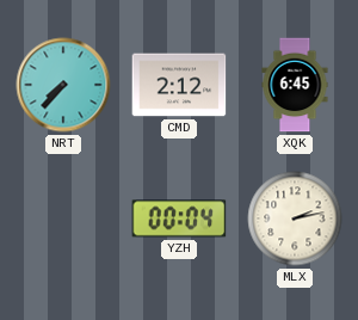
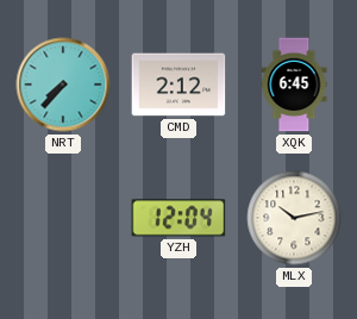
YZH: 00:04 -> 12:04
MLX: 2:13 -> 10:13
